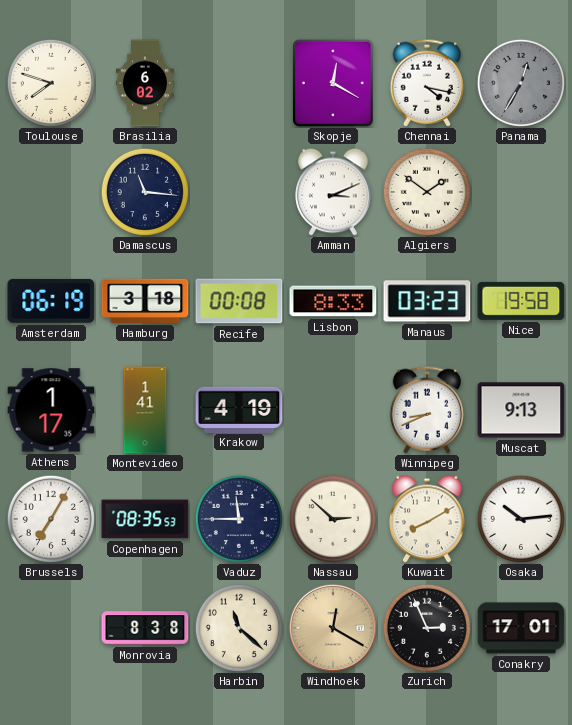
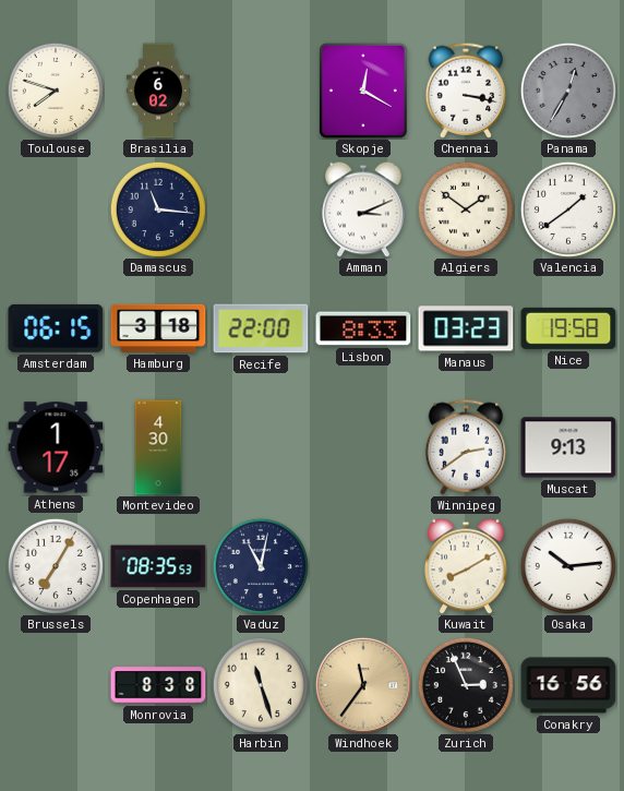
Chennai: 4:17 -> 3:17
Valencia: none -> 1:39
Amsterdam: 06:19 -> 06:15
Recife: 00:08 -> 22:00
Montevideo: 1:41 -> 4:30
Krakow: 4:19 -> none
Winnipeg: 8:41 -> 2:39
Vaduz: 11:45 -> 11:02
Nassau: 2:52 -> none
Harbin: 11:22 -> 11:27
Windhoek: 12:20 -> 11:36
Conakry: 17:01 -> 16:56
